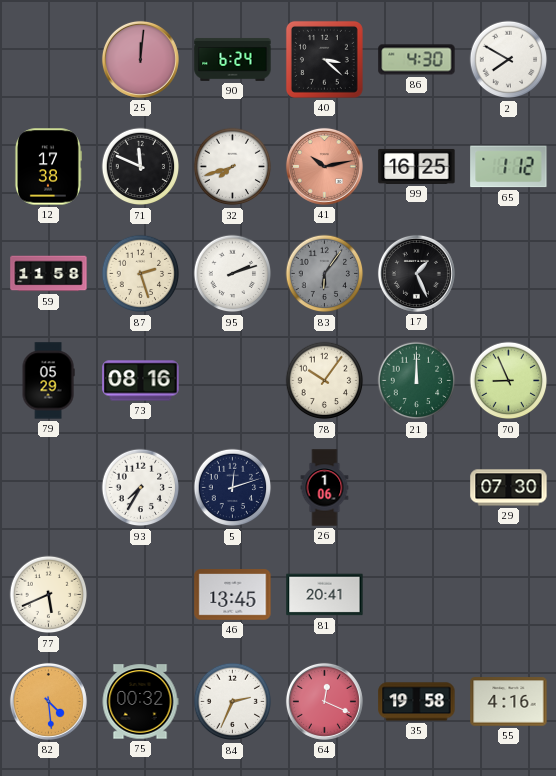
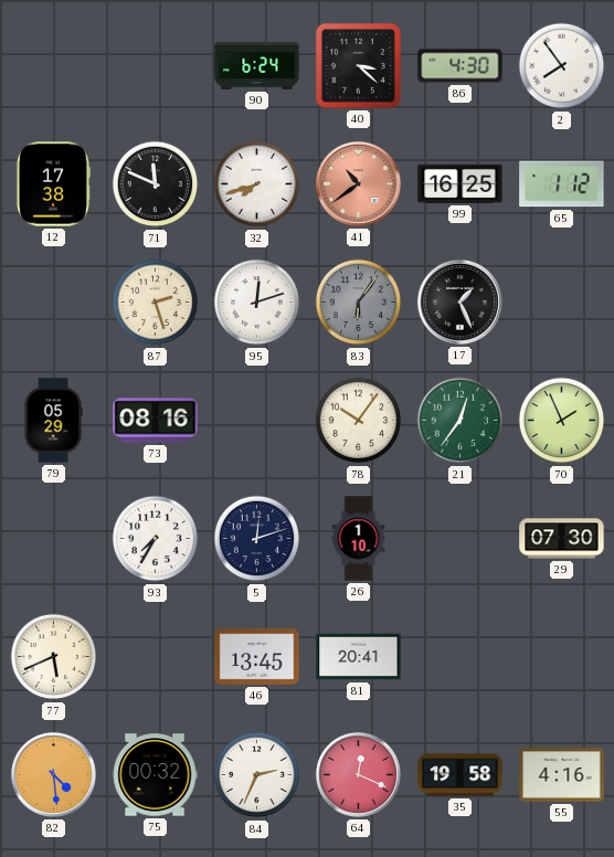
25: 12:01 -> none
2: 7:50 -> 7:54
41: 10:13 -> 10:39
59: 11:58 -> none
95: 2:12 -> 12:12
21: 12:00 -> 12:36
70: 8:56 -> 1:56
26: 1:06 -> 1:10
